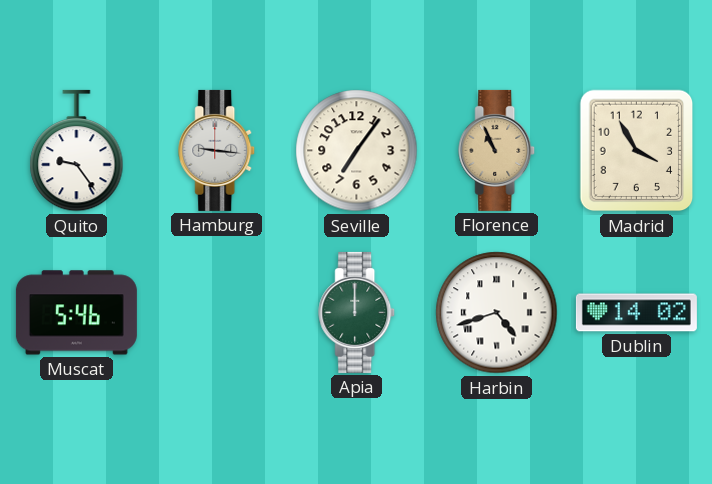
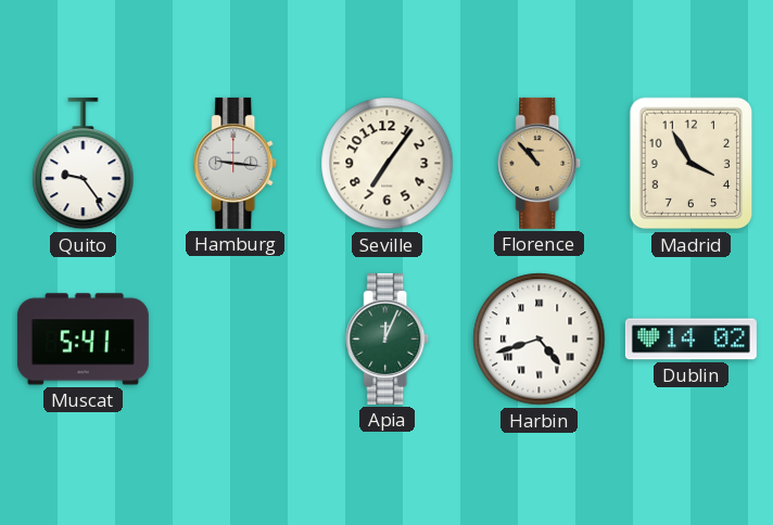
Florence: 10:56 -> 10:53
Muscat: 5:46 -> 5:41
Apia: 12:00 -> 12:04
